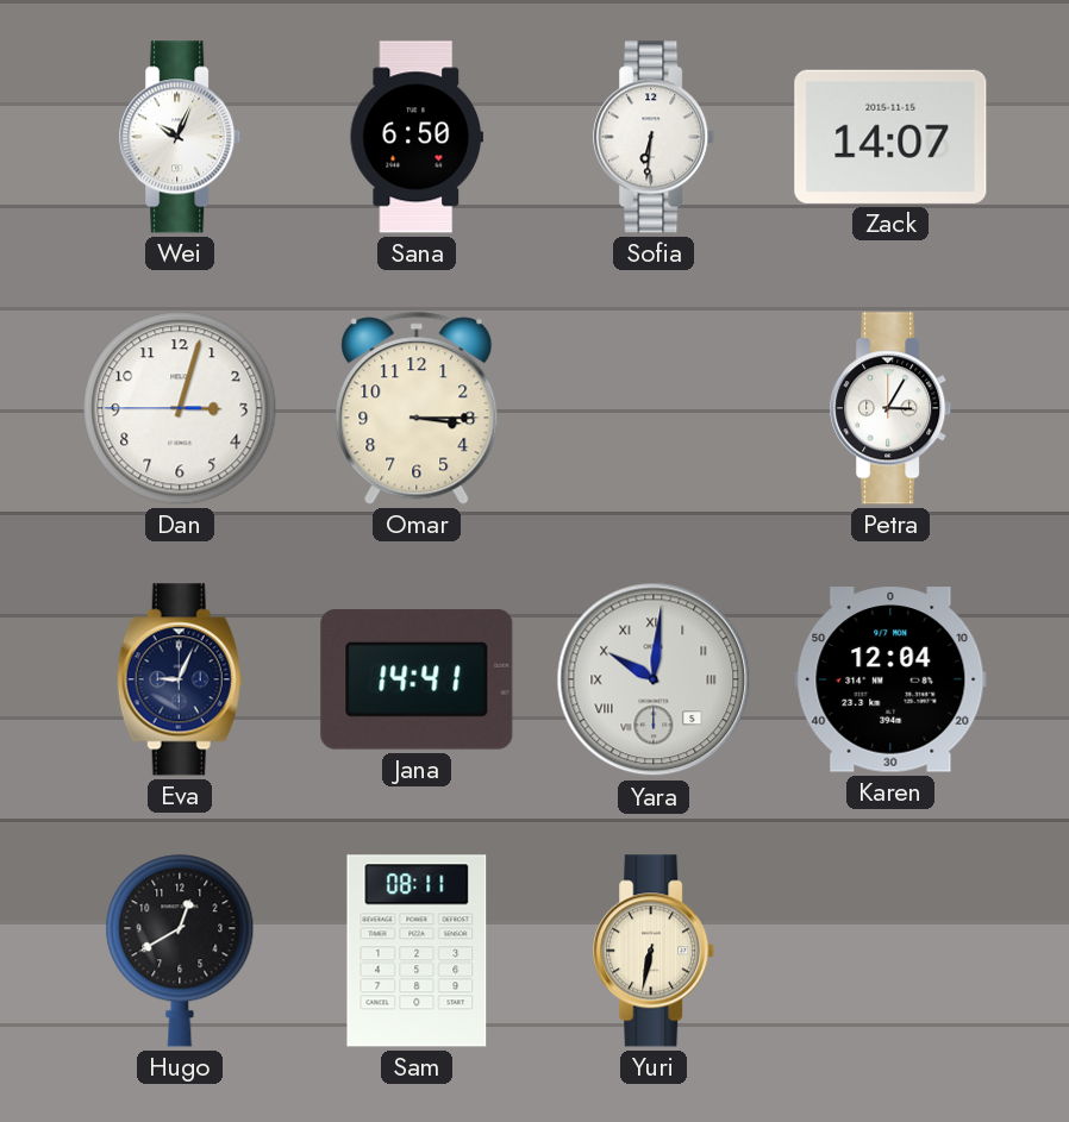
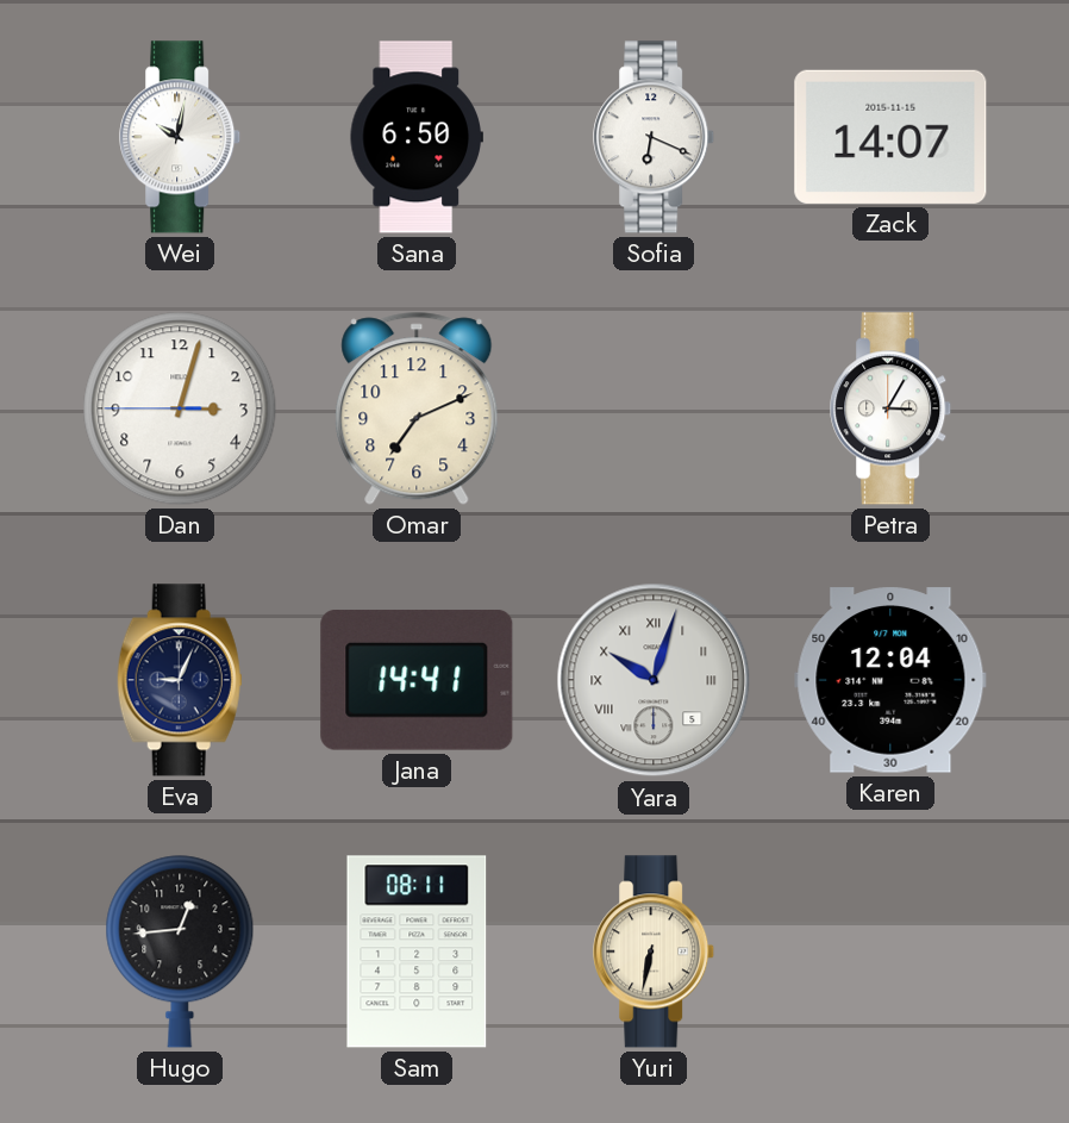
Wei: 10:04 -> 10:02
Sofia: 6:31 -> 6:19
Omar: 3:15 -> 7:11
Yara: 10:01 -> 10:03
Hugo: 12:40 -> 12:44
